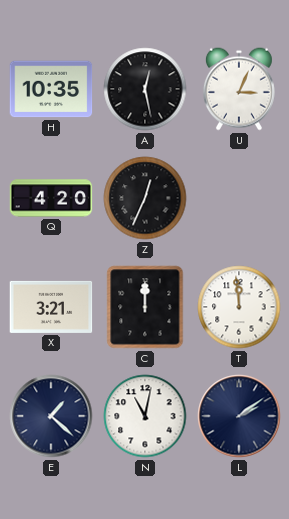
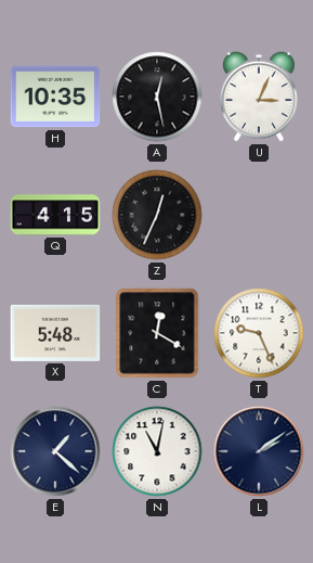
Q: 4:20 -> 4:15
X: 3:21 -> 5:48
C: 12:00 -> 12:20
T: 11:59 -> 9:26
